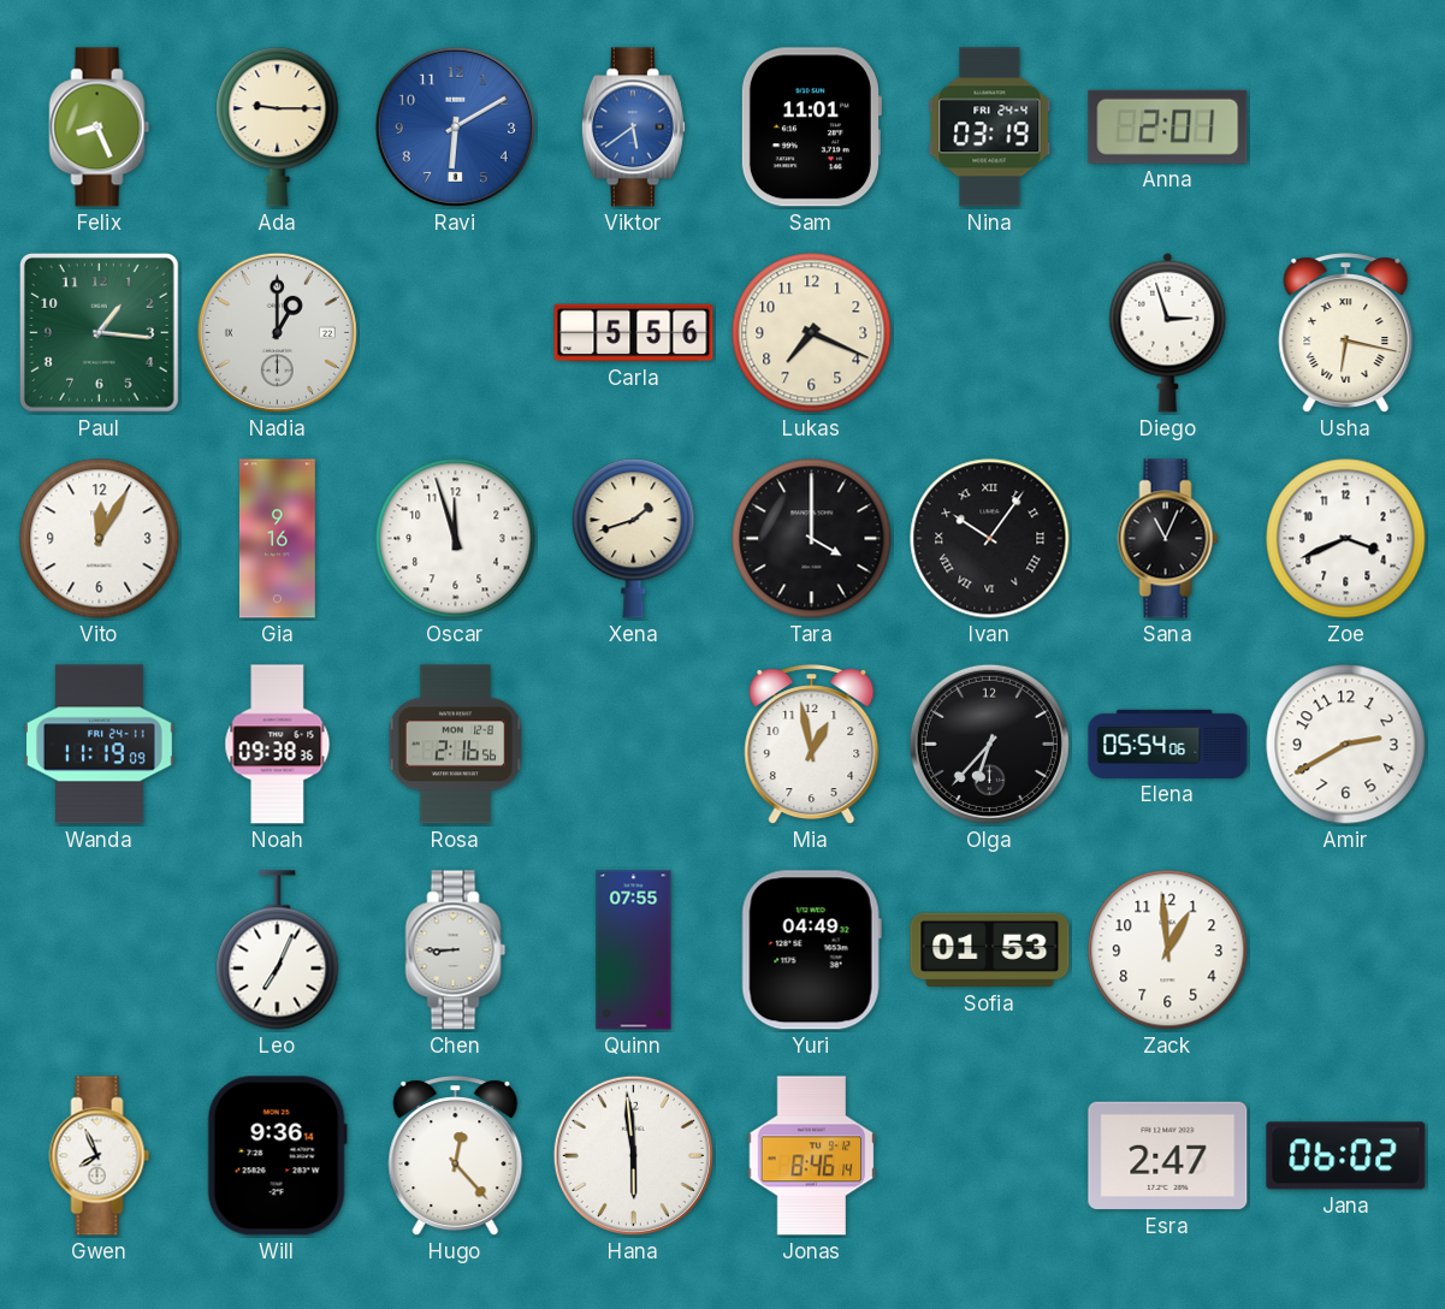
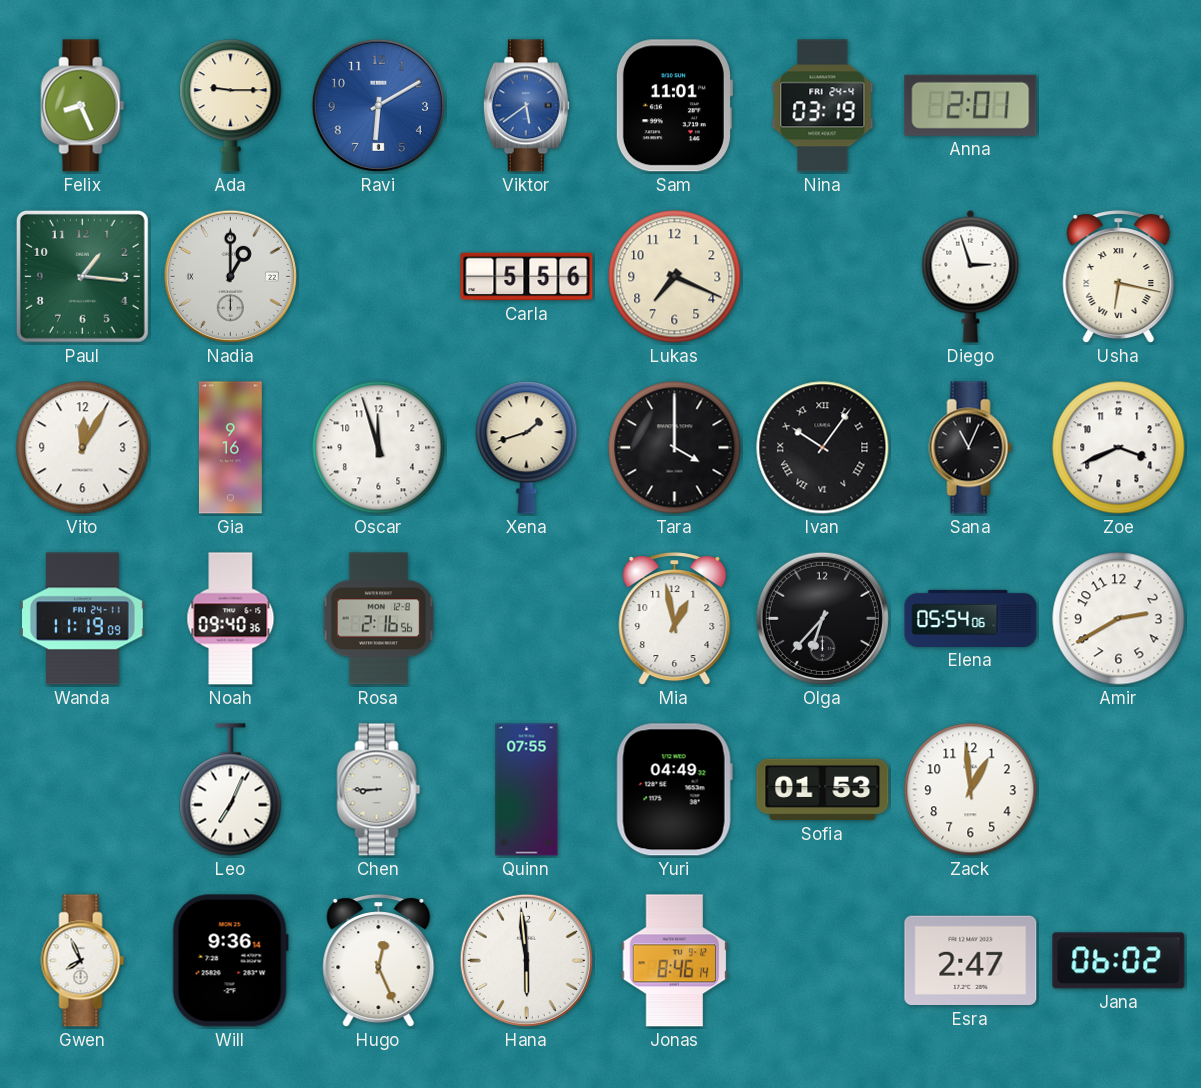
Noah: 09:38 -> 09:40
Hugo: 12:23 -> 12:26
